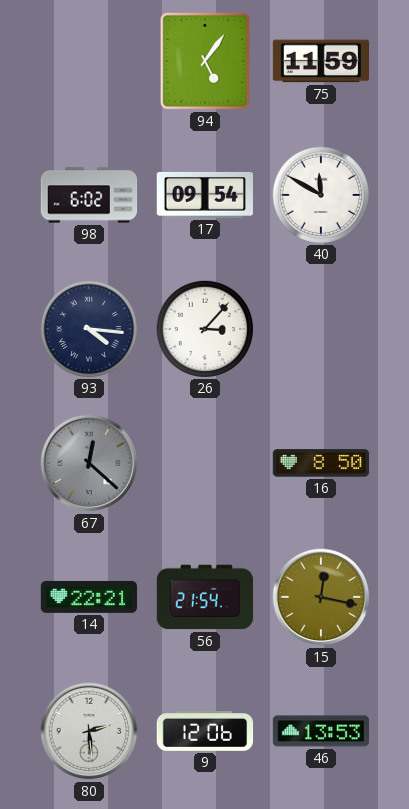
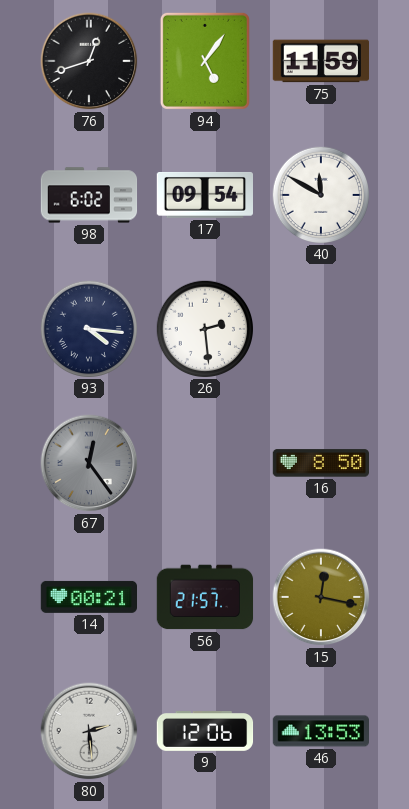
76: none -> 12:42
26: 3:07 -> 2:29
67: 12:22 -> 12:24
14: 22:21 -> 00:21
56: 21:54 -> 21:57
